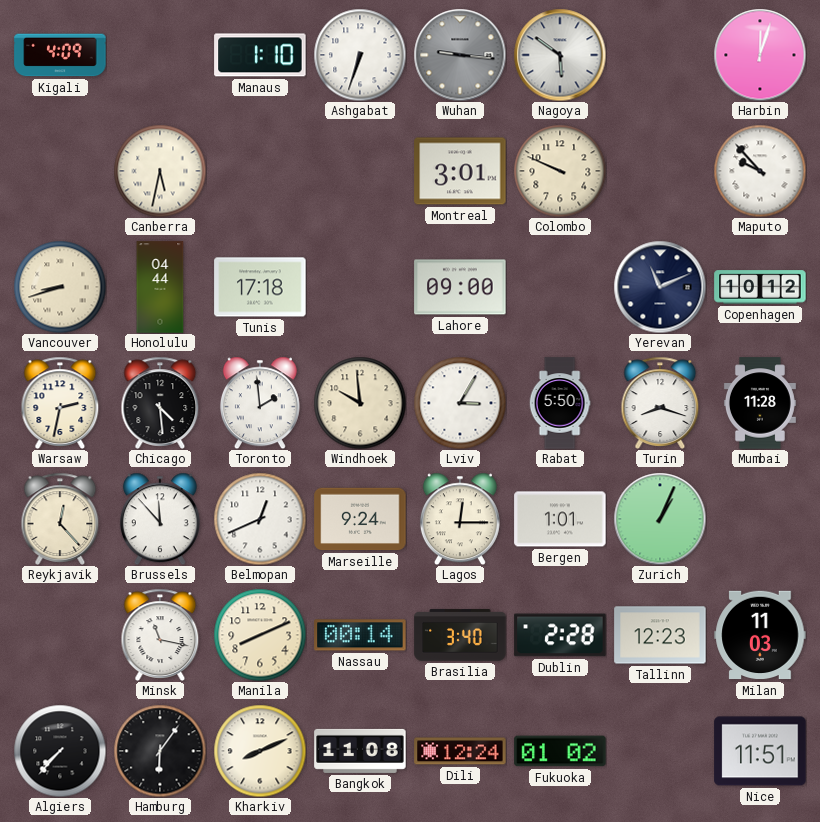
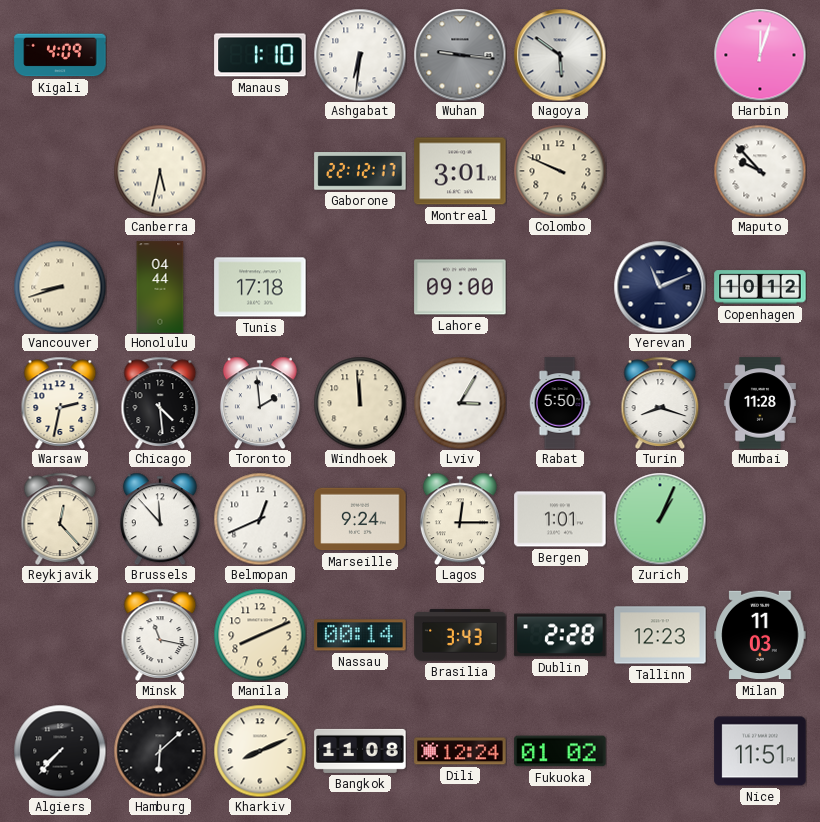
Ashgabat: 6:33 -> 6:31
Gaborone: none -> 22:12
Windhoek: 9:59 -> 11:59
Brasilia: 3:40 -> 3:43
Hamburg: 6:06 -> 6:08
